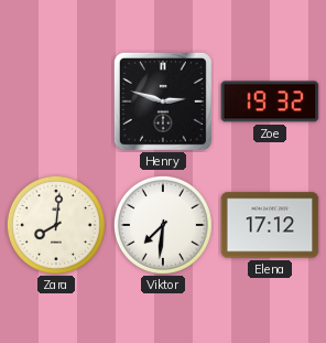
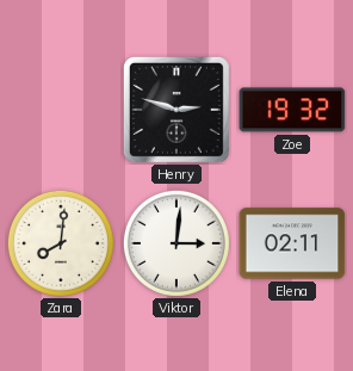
Viktor: 7:31 -> 3:01
Elena: 17:12 -> 02:11
